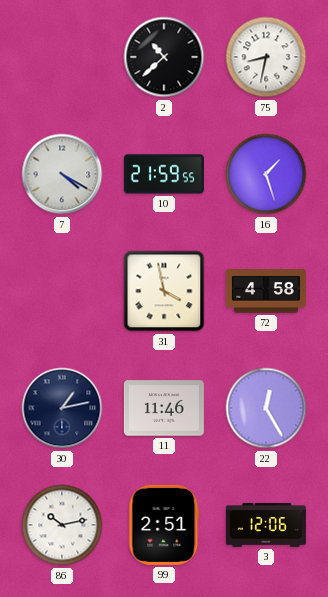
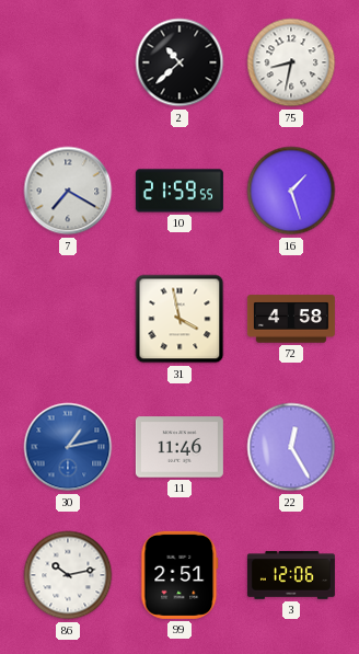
7: 4:20 -> 7:20
30 dial: navy -> blue
